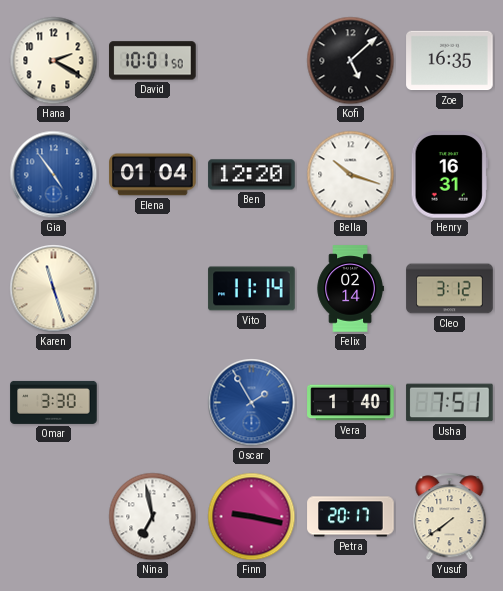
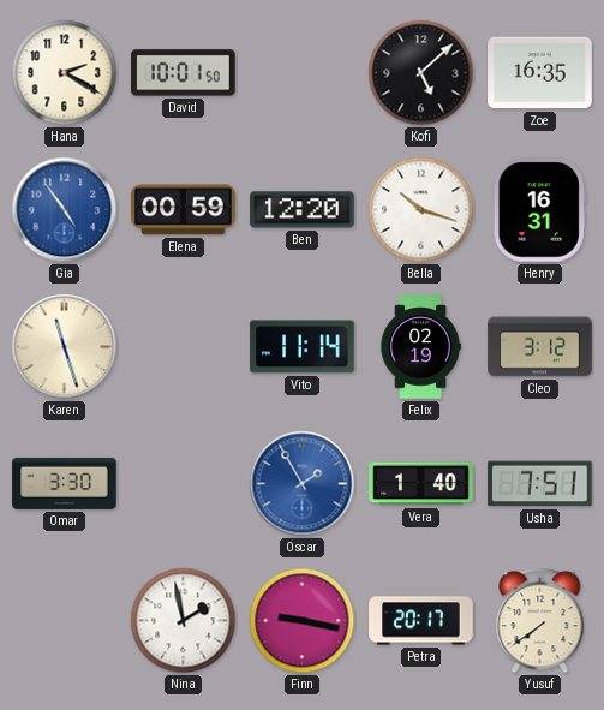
Elena: 01:04 -> 00:59
Felix: 02:14 -> 02:19
Nina: 6:58 -> 1:58
